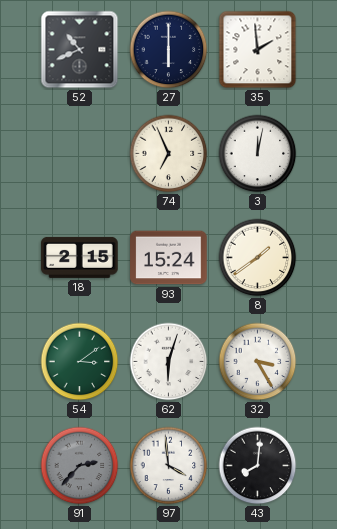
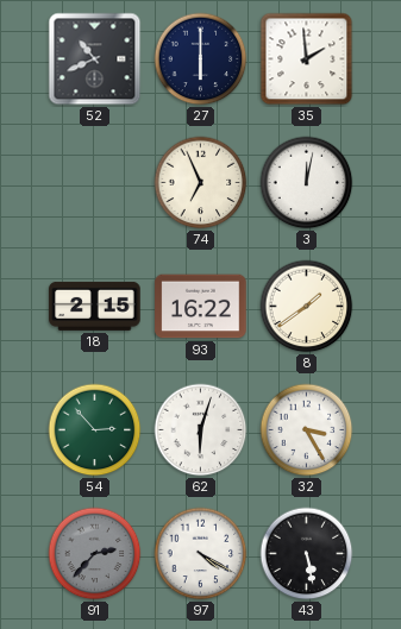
93: 15:24 -> 16:22
54: 3:09 -> 2:53
97: 3:59 -> 4:20
43: 8:01 -> 5:28
